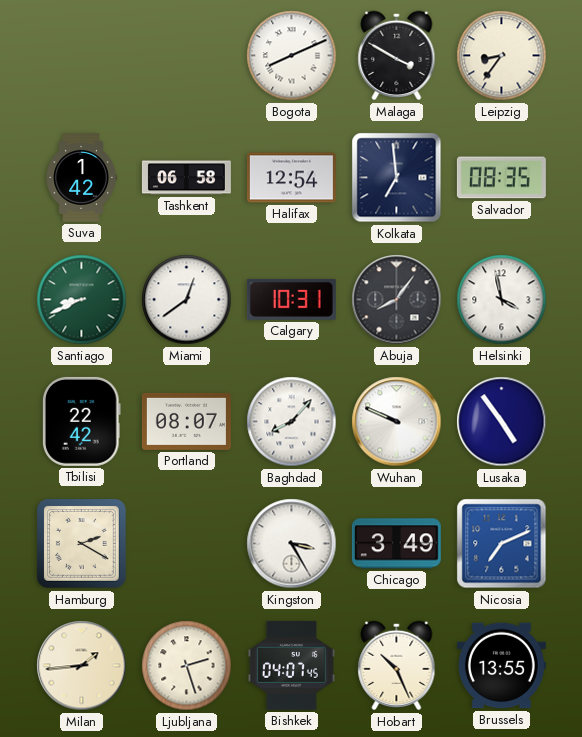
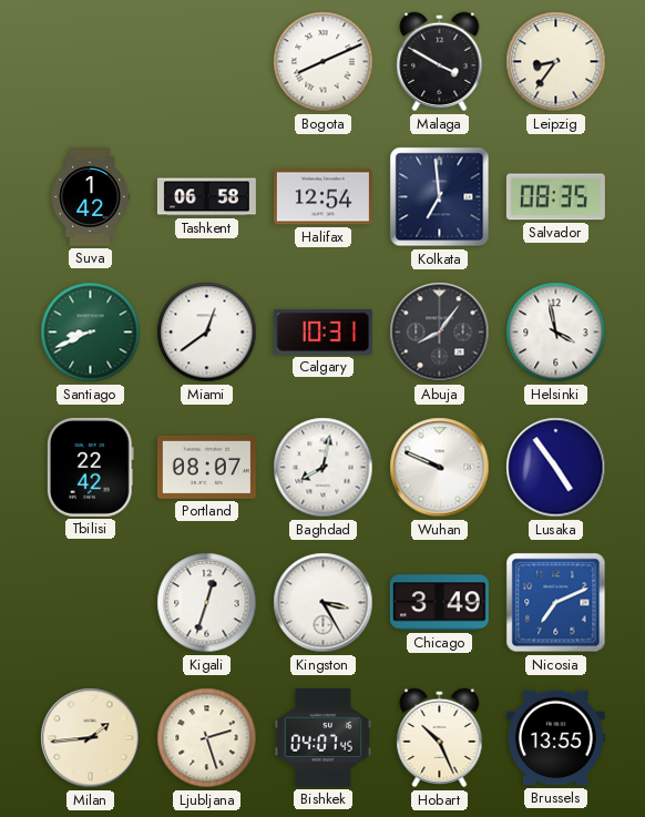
Baghdad: 8:07 -> 8:02
Hamburg: 2:20 -> none
Kigali: none -> 12:33
